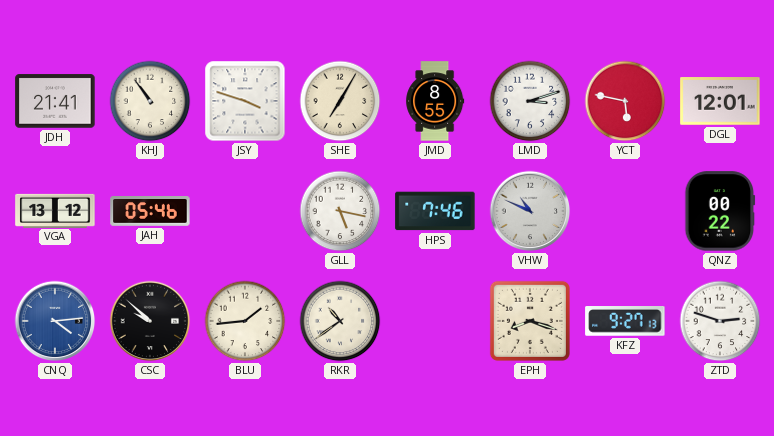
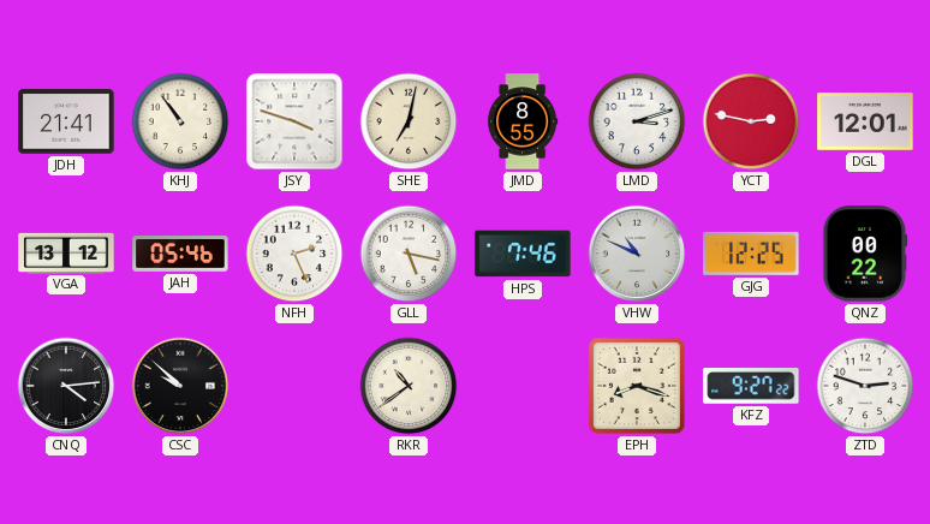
SHE: 7:05 -> 7:02
YCT: 5:47 -> 2:47
NFH: none -> 2:26
GJG: none -> 12:25
CNQ dial: blue -> black
BLU: 1:44 -> none
KFZ: 9:27:13 -> 9:27:22
